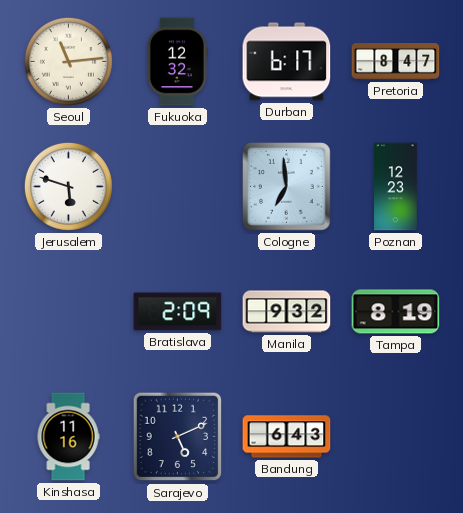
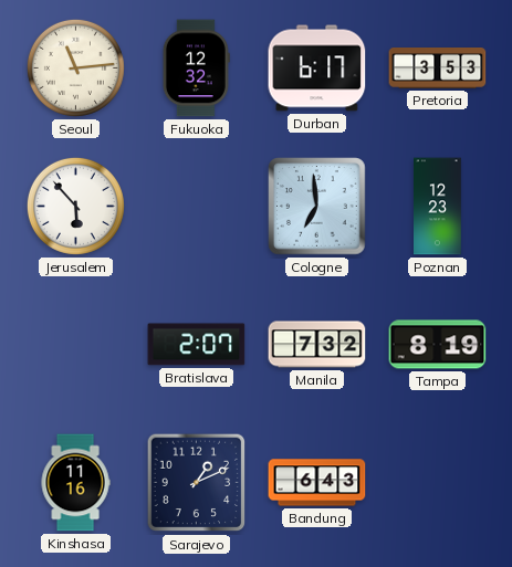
Pretoria: 8:47 -> 3:53
Jerusalem: 5:48 -> 5:53
Bratislava: 2:09 -> 2:07
Manila: 9:32 -> 7:32
Sarajevo: 5:11 -> 1:11
